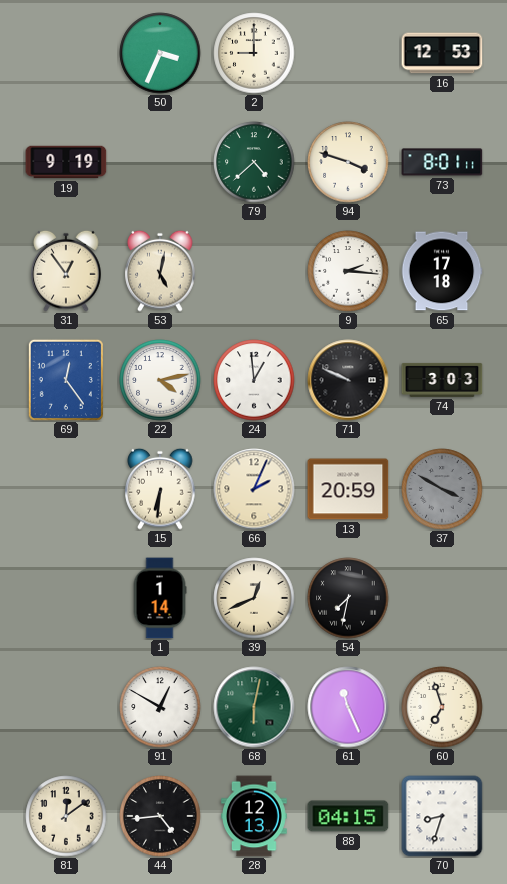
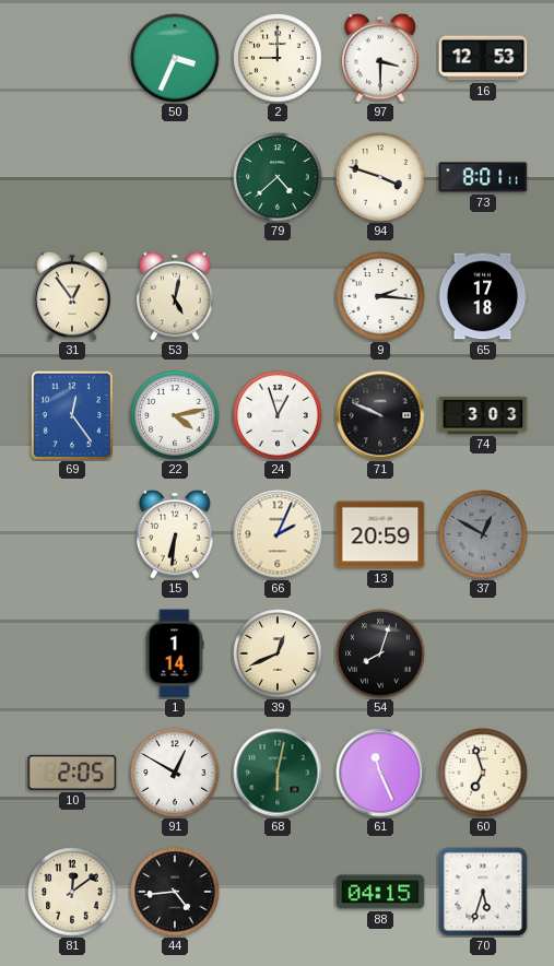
97: none -> 3:30
19: 9:19 -> none
24: 12:59 -> 12:57
37: 3:50 -> 12:50
54: 7:32 -> 8:03
10: none -> 2:05
28: 12:13 -> none
70: 8:33 -> 5:33
